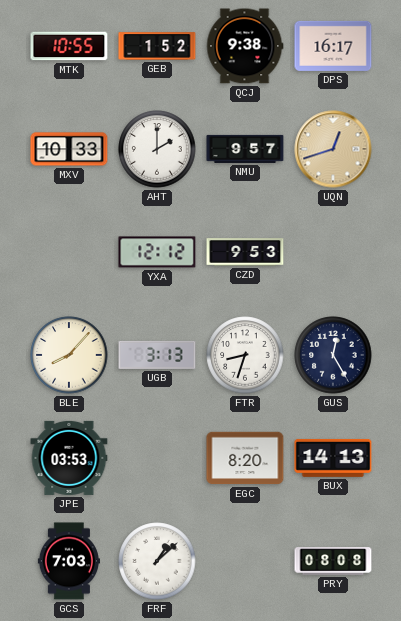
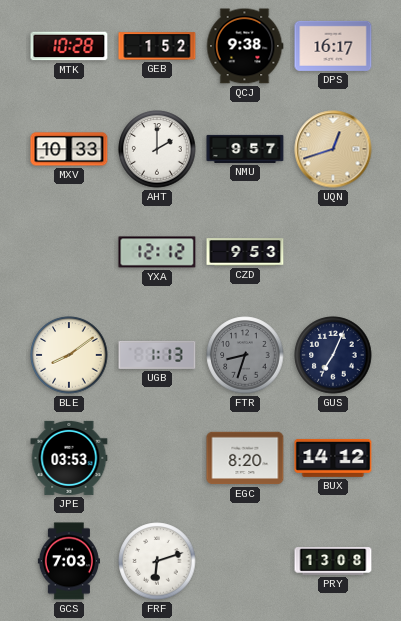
MTK: 10:55 -> 10:28
BLE: 8:07 -> 8:09
UGB: 3:13 -> 1:13
FTR dial: white -> grey
GUS: 12:25 -> 7:04
BUX: 14:13 -> 14:12
FRF: 1:08 -> 6:12
PRY: 08:08 -> 13:08
